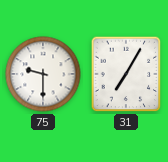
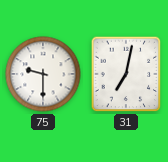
31: 7:05 -> 7:02
